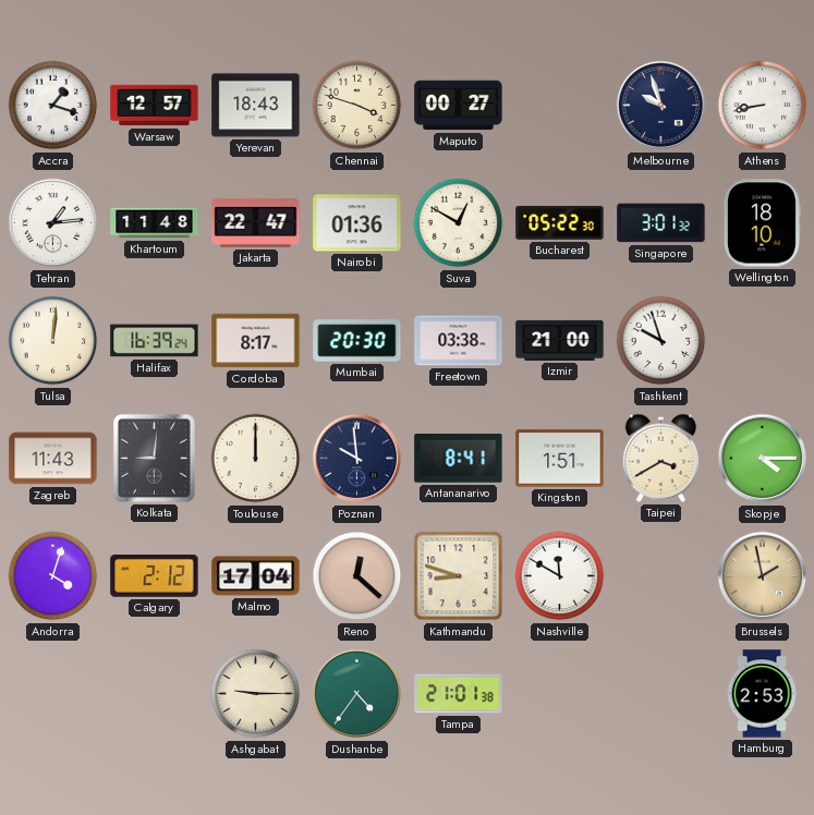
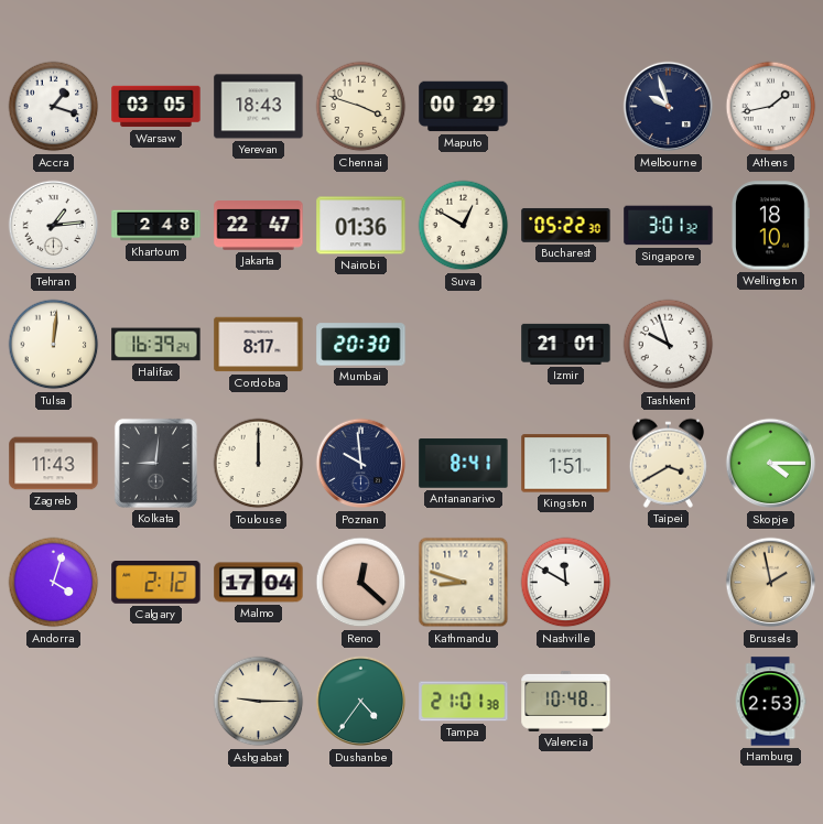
Warsaw: 12:57 -> 03:05
Maputo: 00:27 -> 00:29
Athens: 8:43 -> 1:43
Khartoum: 11:48 -> 2:48
Freetown: 03:38 -> none
Izmir: 21:00 -> 21:01
Valencia: none -> 10:48
